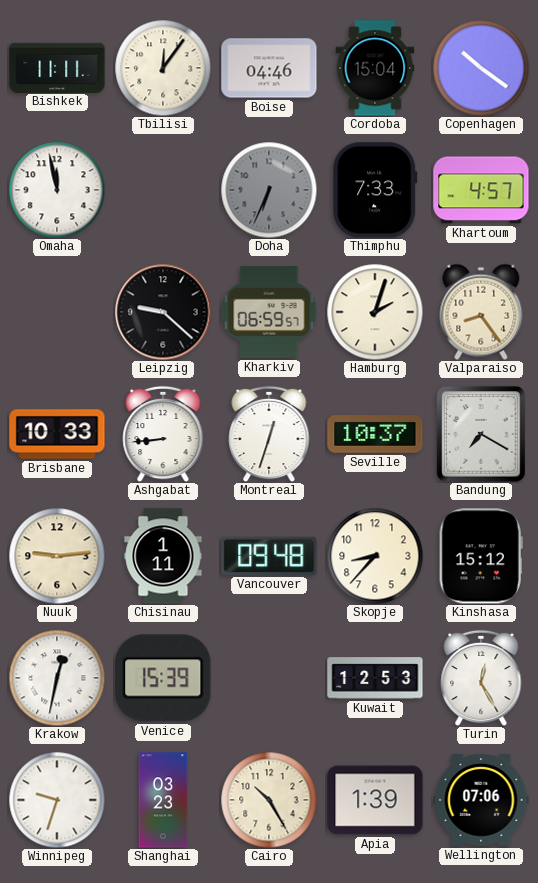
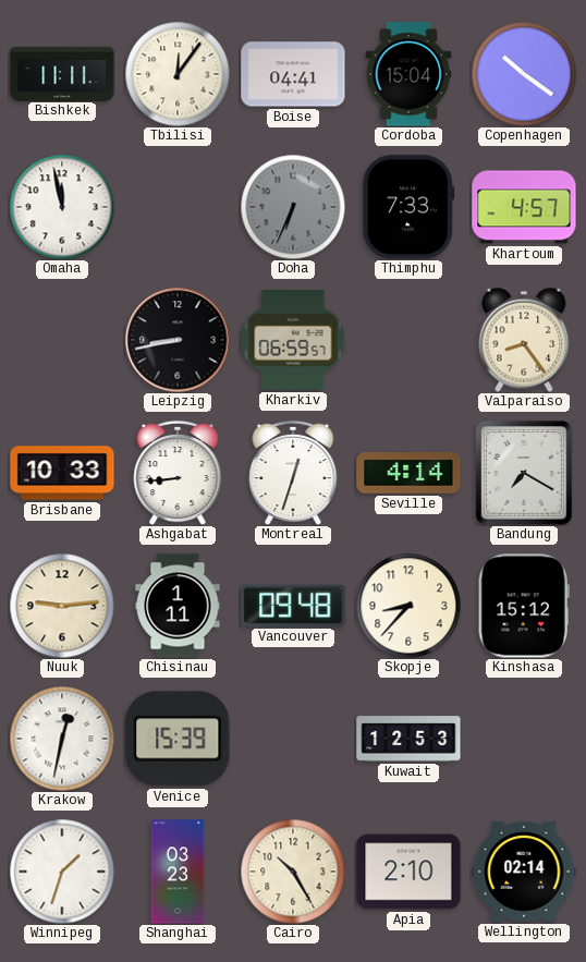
Boise: 04:46 -> 04:41
Leipzig: 9:22 -> 8:43
Hamburg: 2:03 -> none
Seville: 10:37 -> 4:14
Turin: 12:25 -> none
Winnipeg: 9:33 -> 1:33
Apia: 1:39 -> 2:10
Wellington: 07:06 -> 02:14
